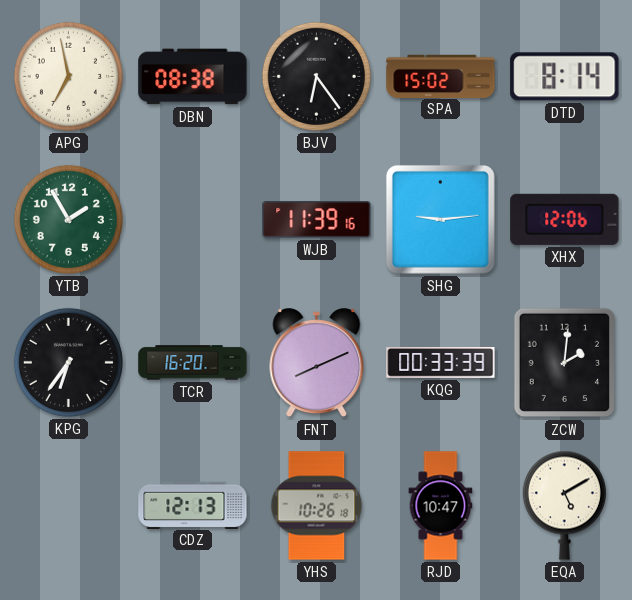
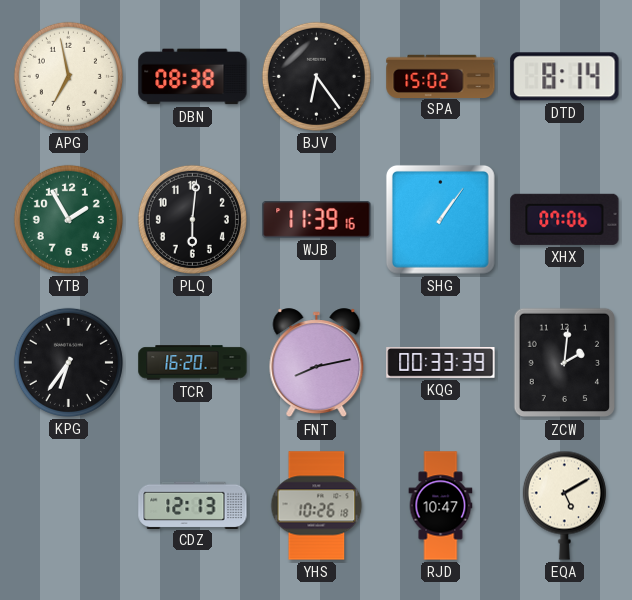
PLQ: none -> 6:01
SHG: 9:14 -> 1:06
XHX: 12:06 -> 07:06
FNT: 8:11 -> 8:13
